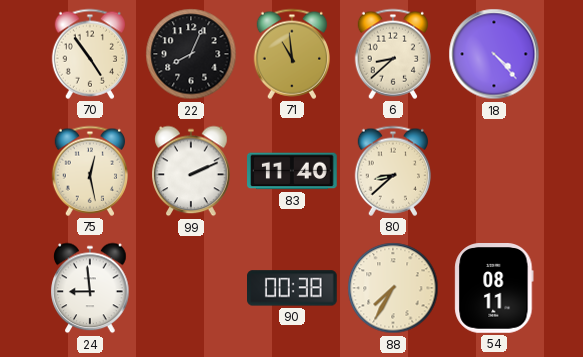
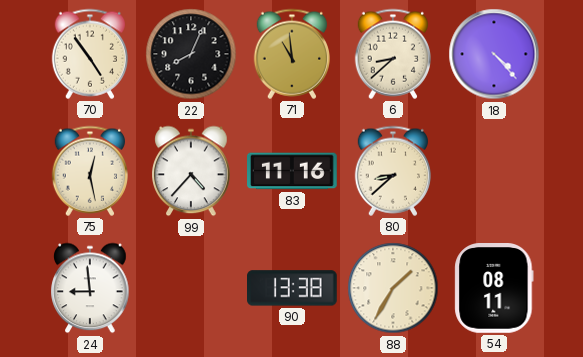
99: 2:11 -> 4:37
83: 11:40 -> 11:16
90: 00:38 -> 13:38
88: 7:35 -> 1:35
